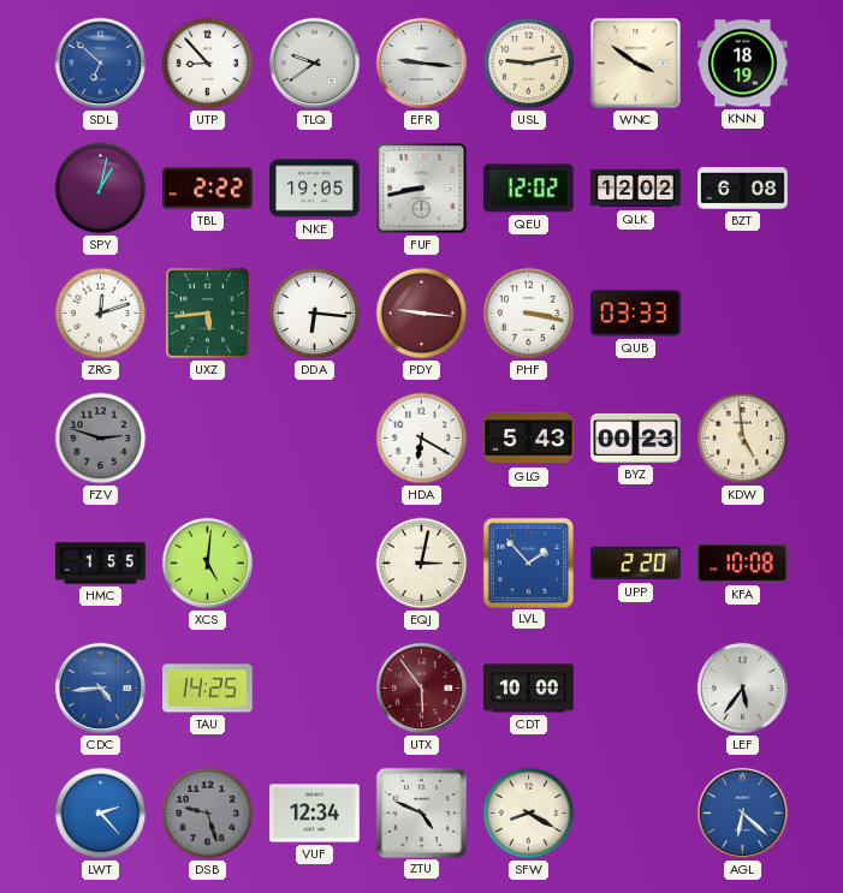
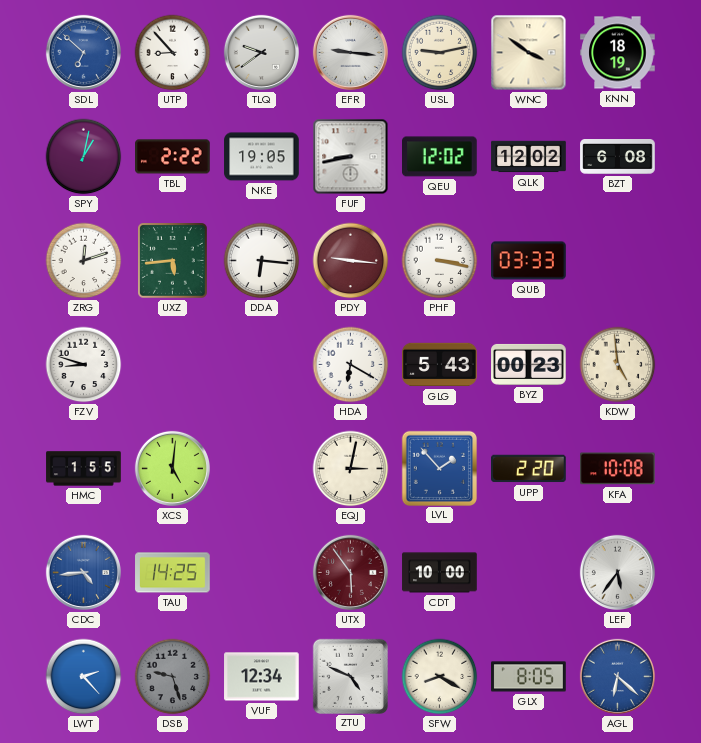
FZV: 2:48 -> 8:48
FZV dial: grey -> white
GLX: none -> 8:05
